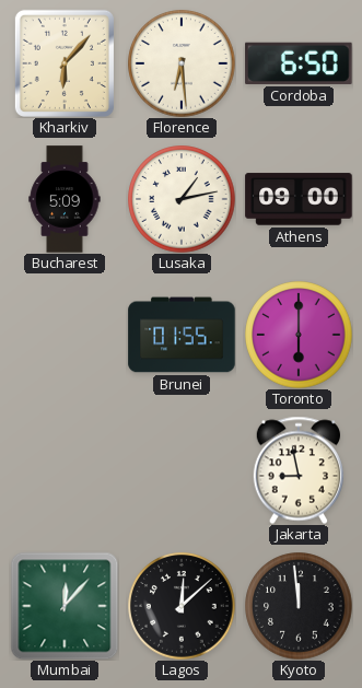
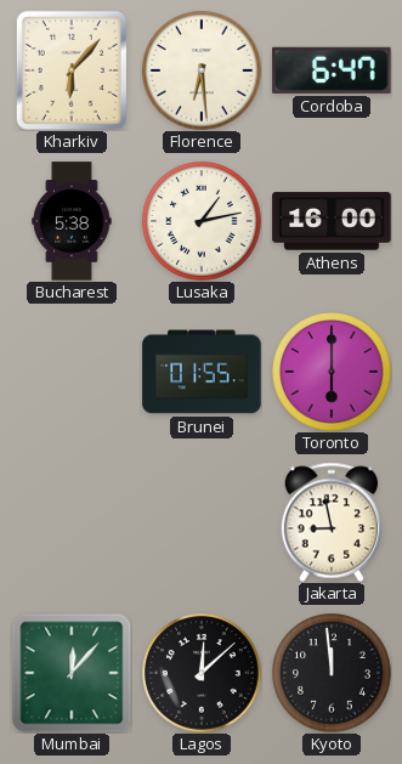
Cordoba: 6:50 -> 6:47
Bucharest: 5:09 -> 5:38
Athens: 09:00 -> 16:00
